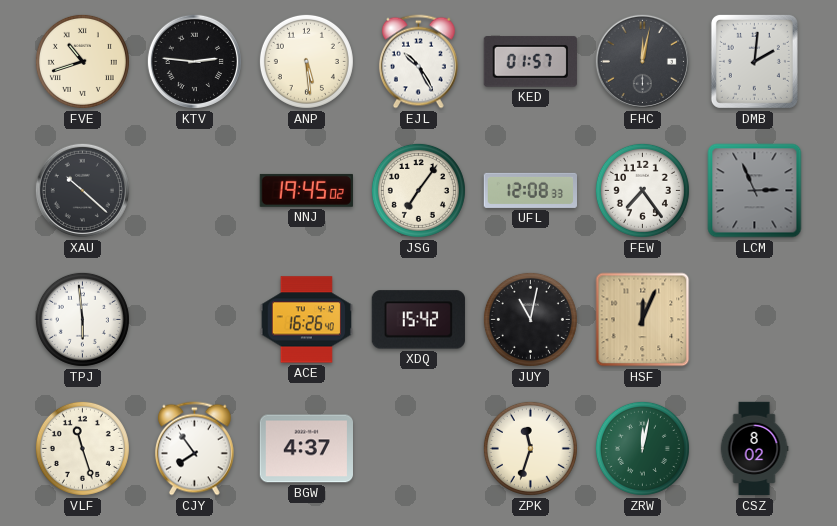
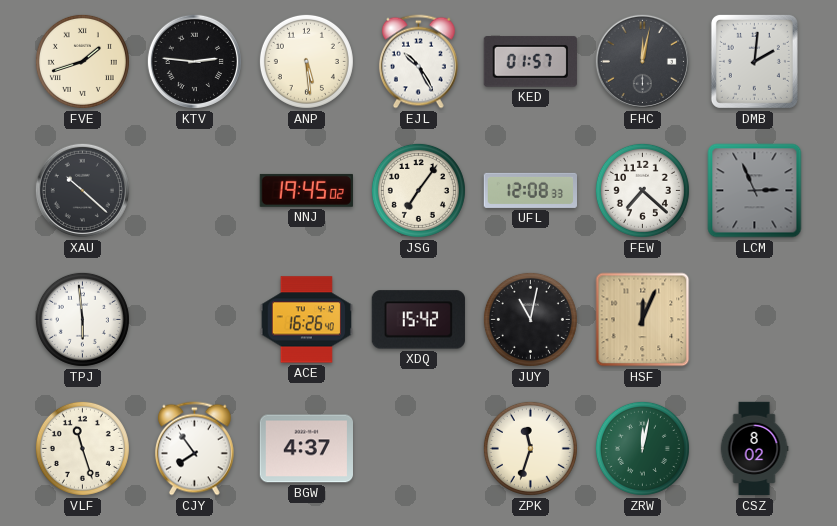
FVE: 10:42 -> 1:42
FEW: 7:24 -> 7:22
